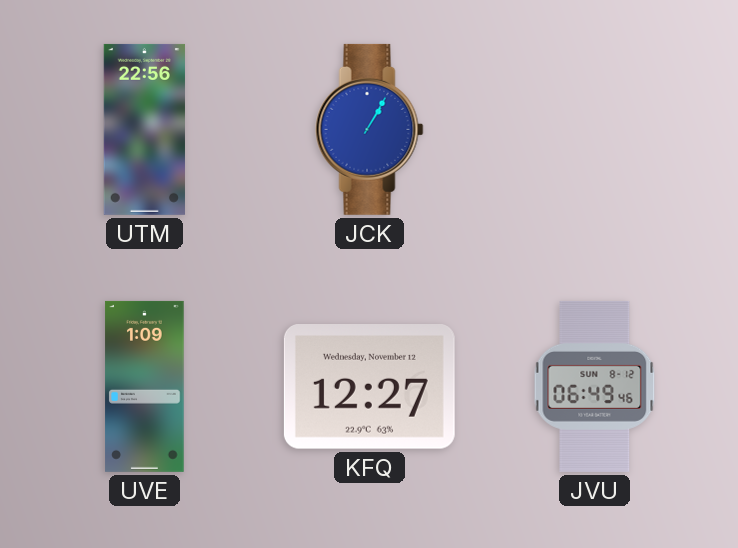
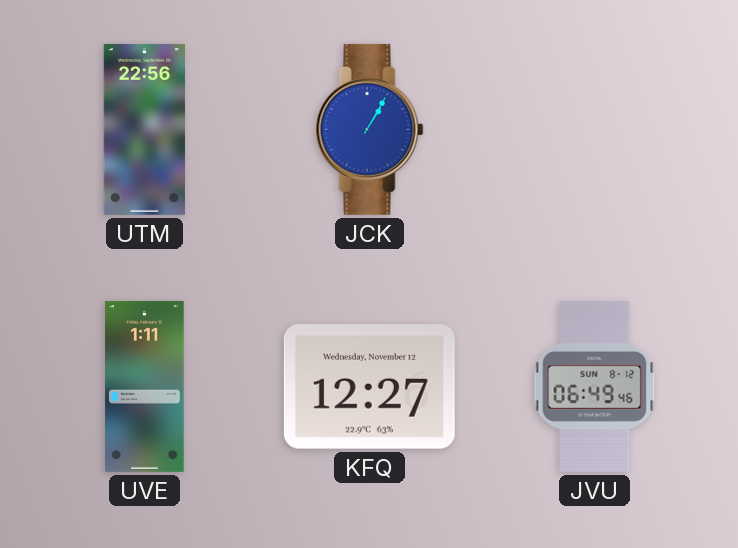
UVE: 1:09 -> 1:11
